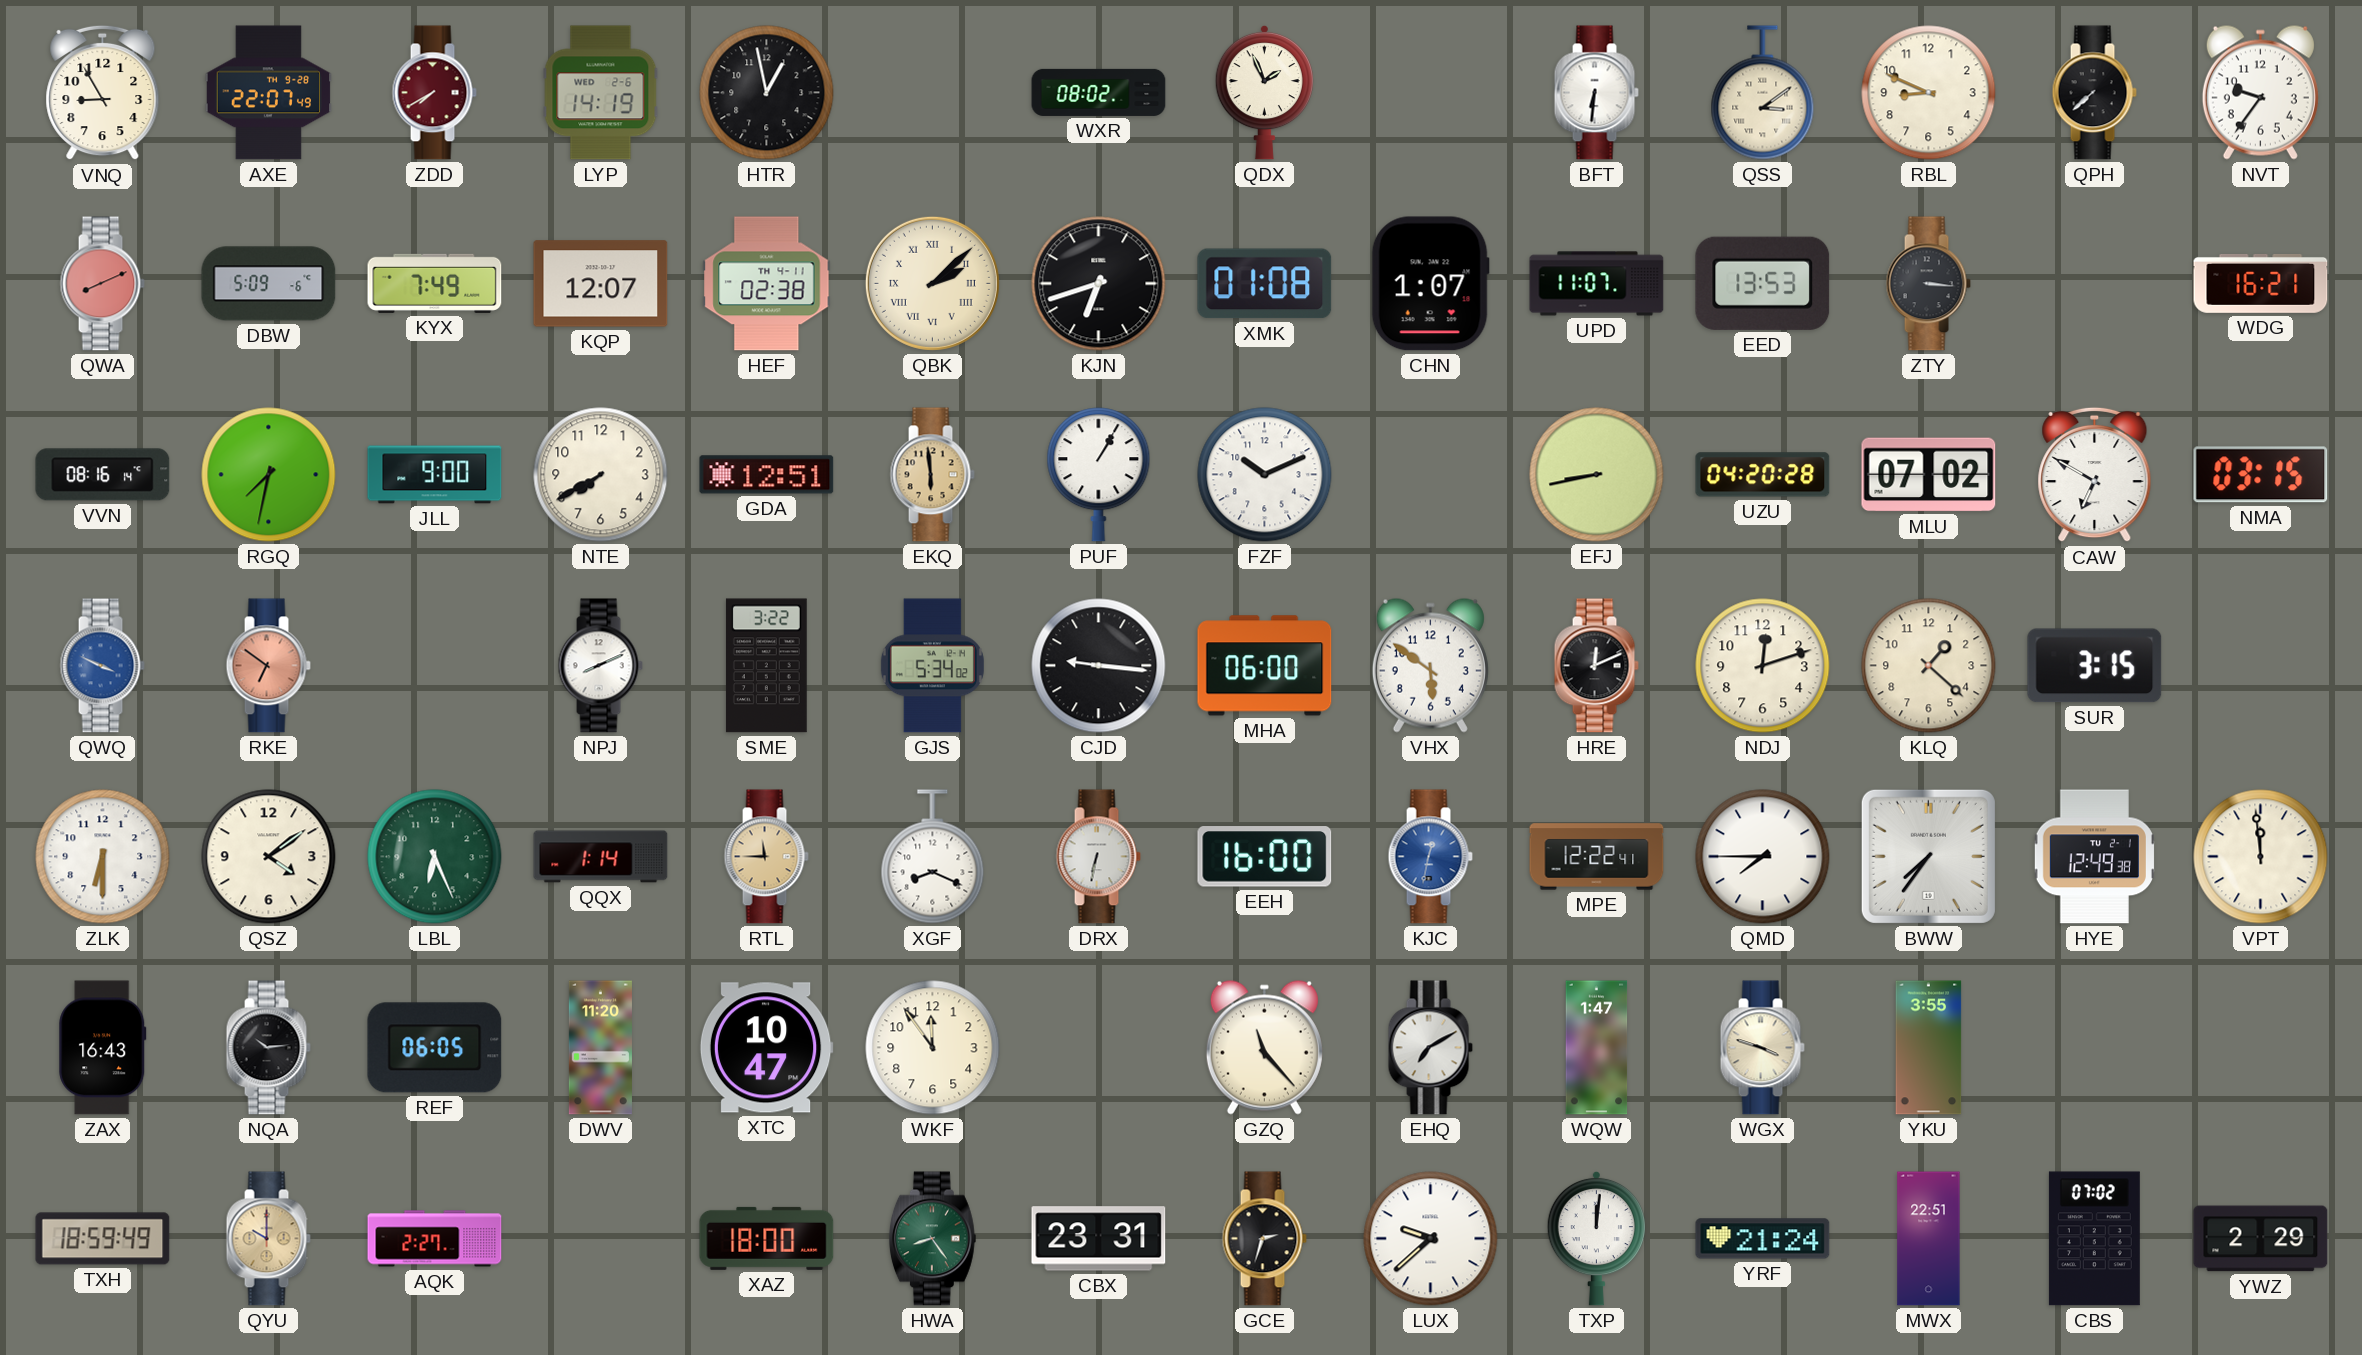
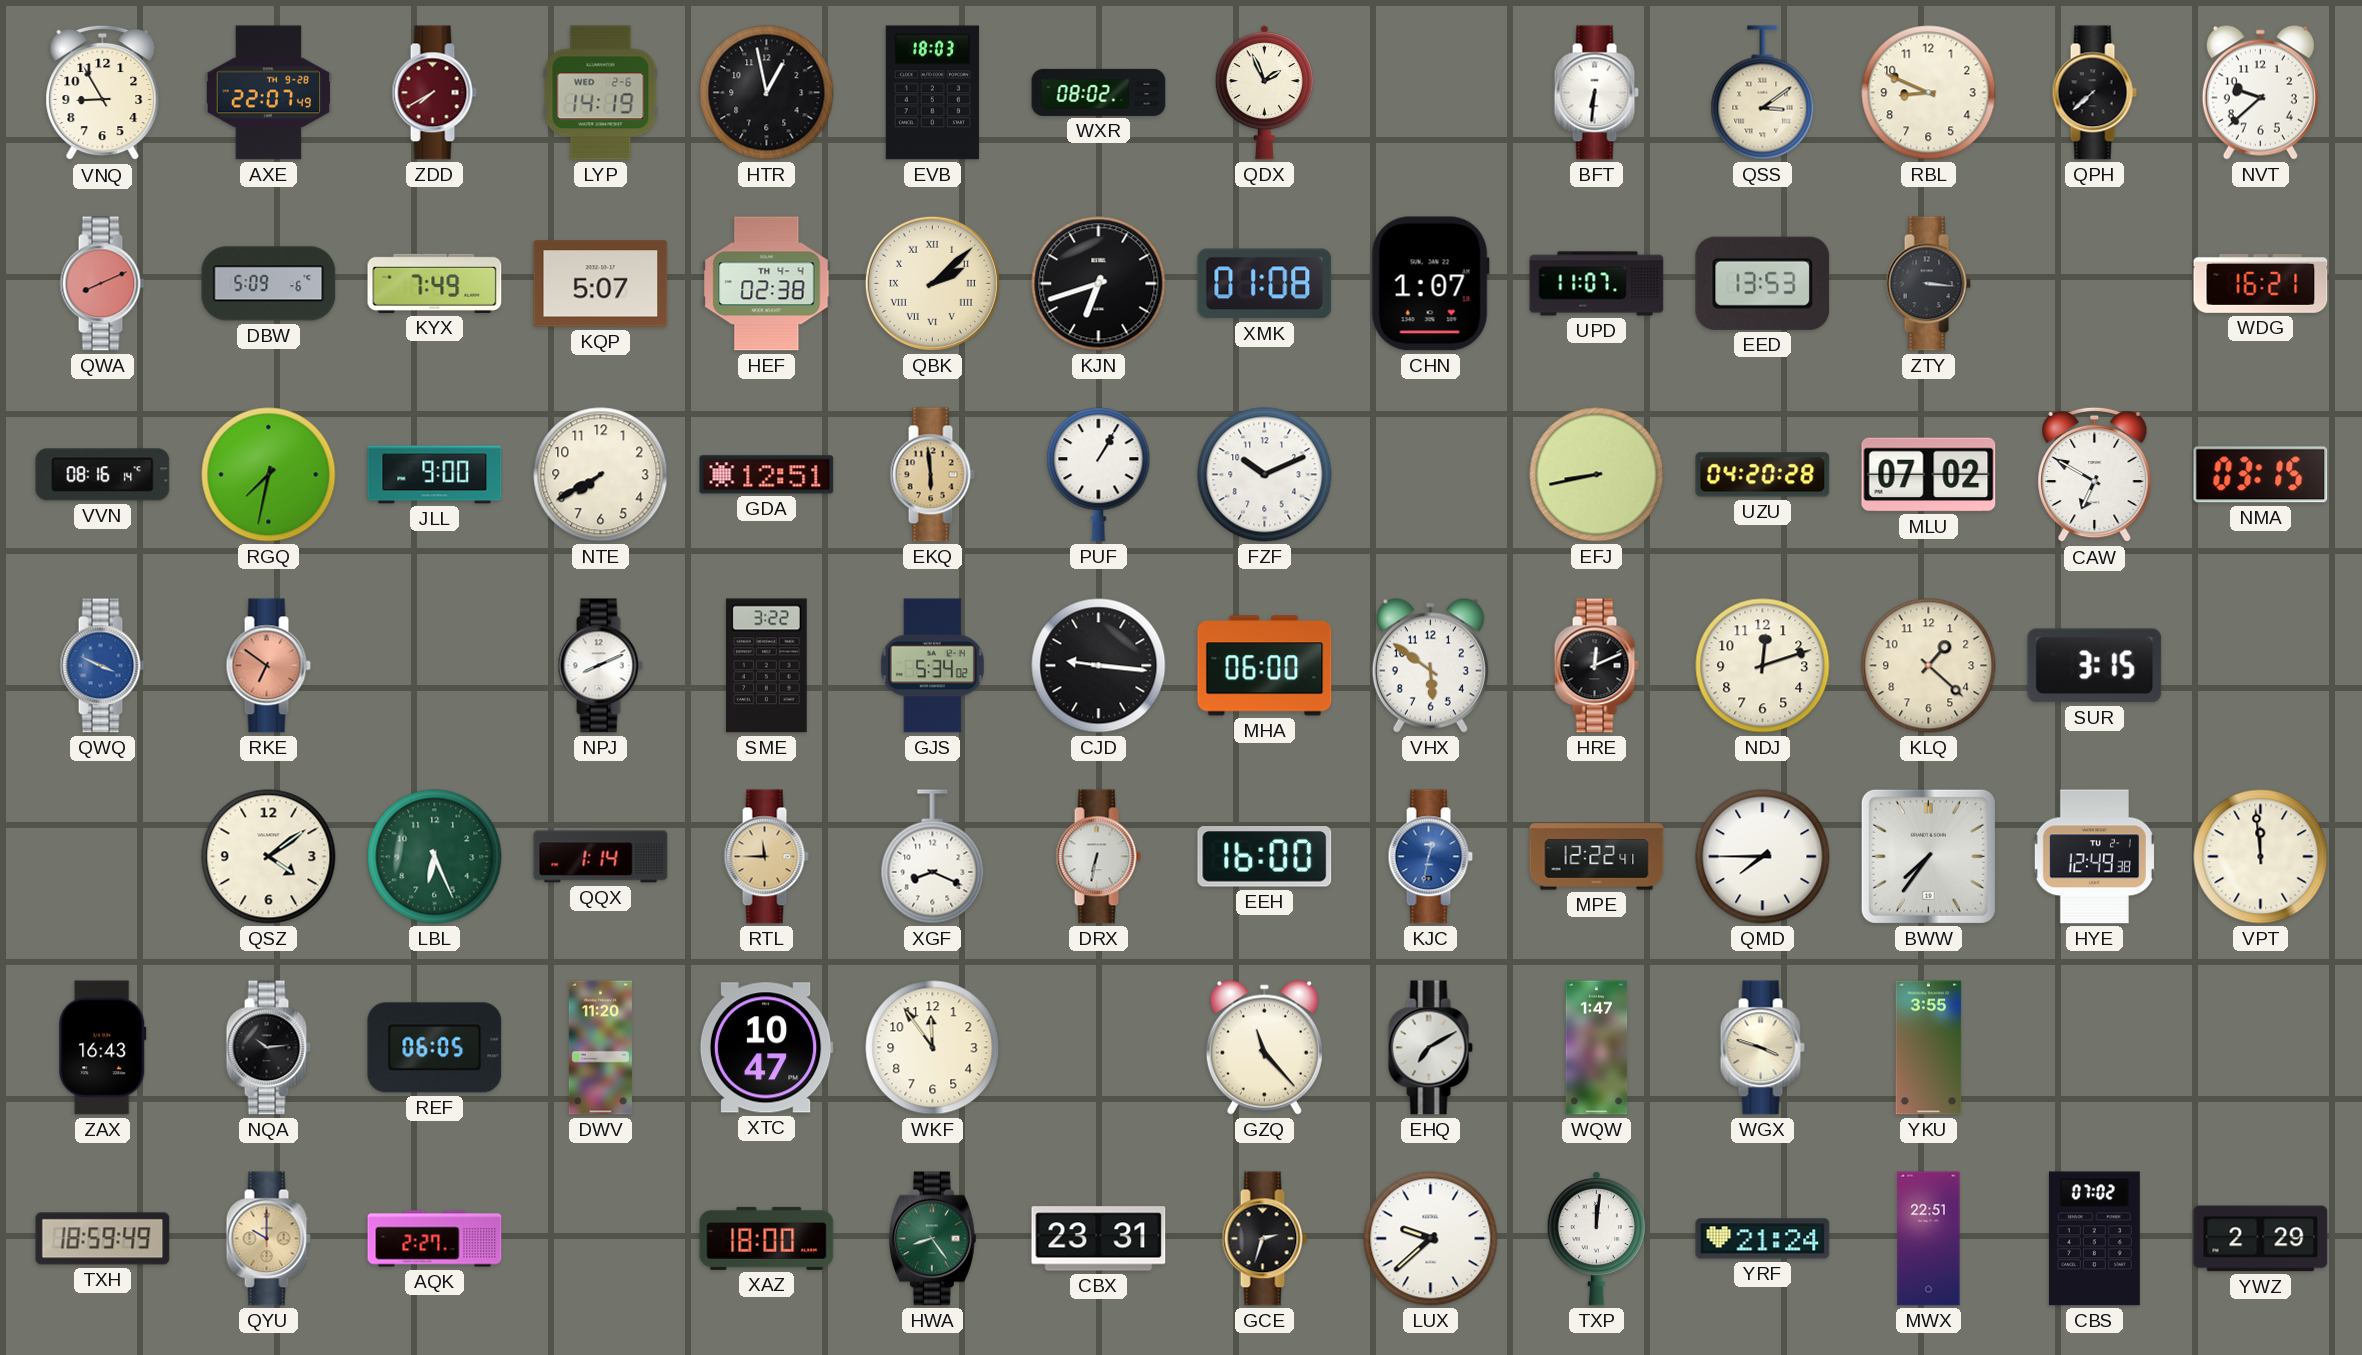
EVB: none -> 18:03
NVT: 9:36 -> 9:38
KQP: 12:07 -> 5:07
HEF date: TH 4-11 -> TH 4-4
ZLK: 6:30 -> none
